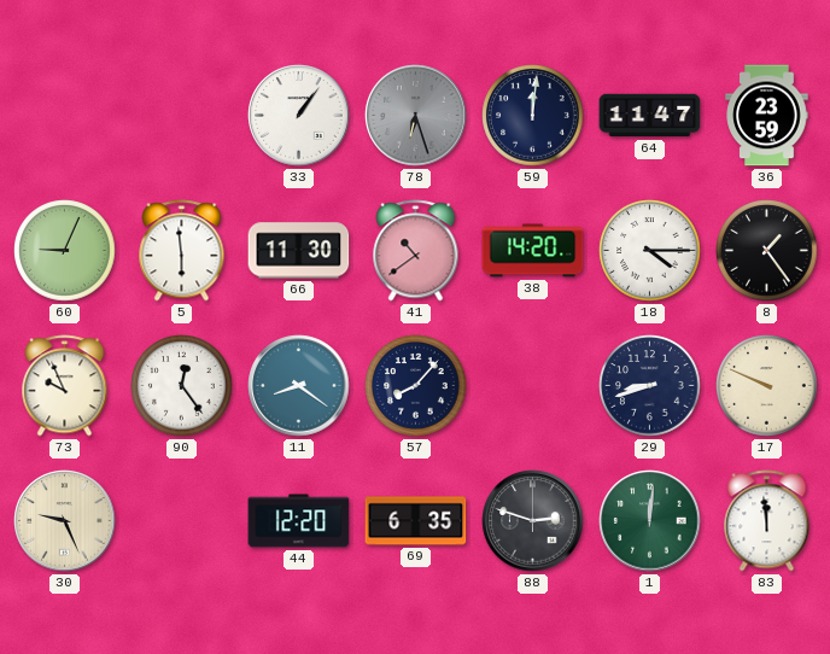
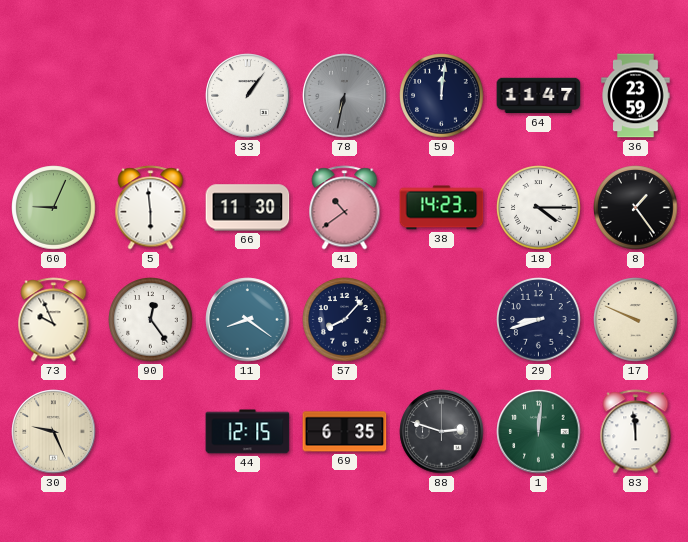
78: 6:27 -> 6:32
38: 14:20 -> 14:23
44: 12:20 -> 12:15
